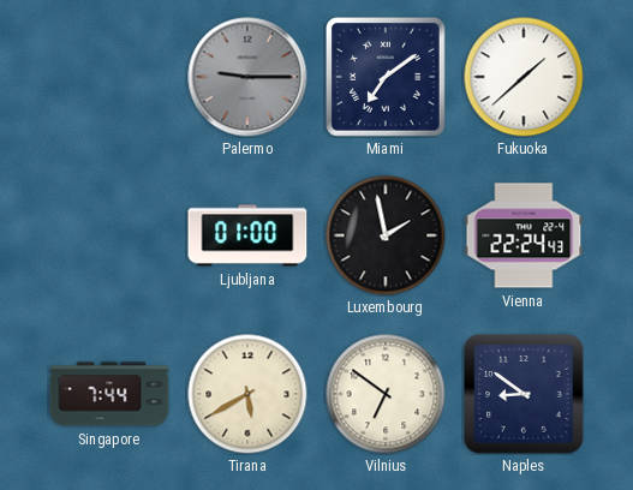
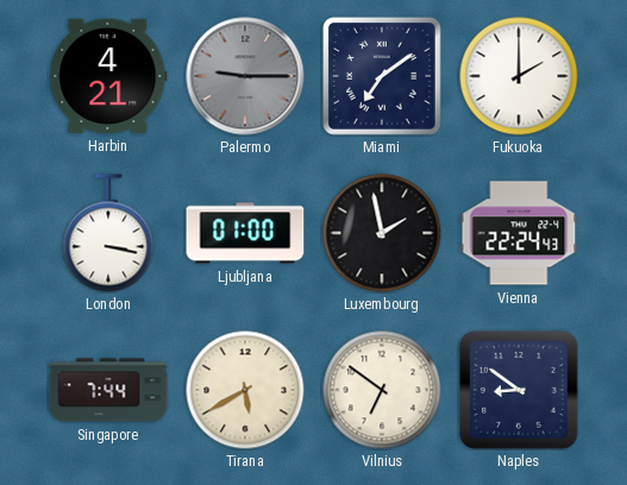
Harbin: none -> 4:21
Fukuoka: 1:38 -> 2:00
London: none -> 3:17
